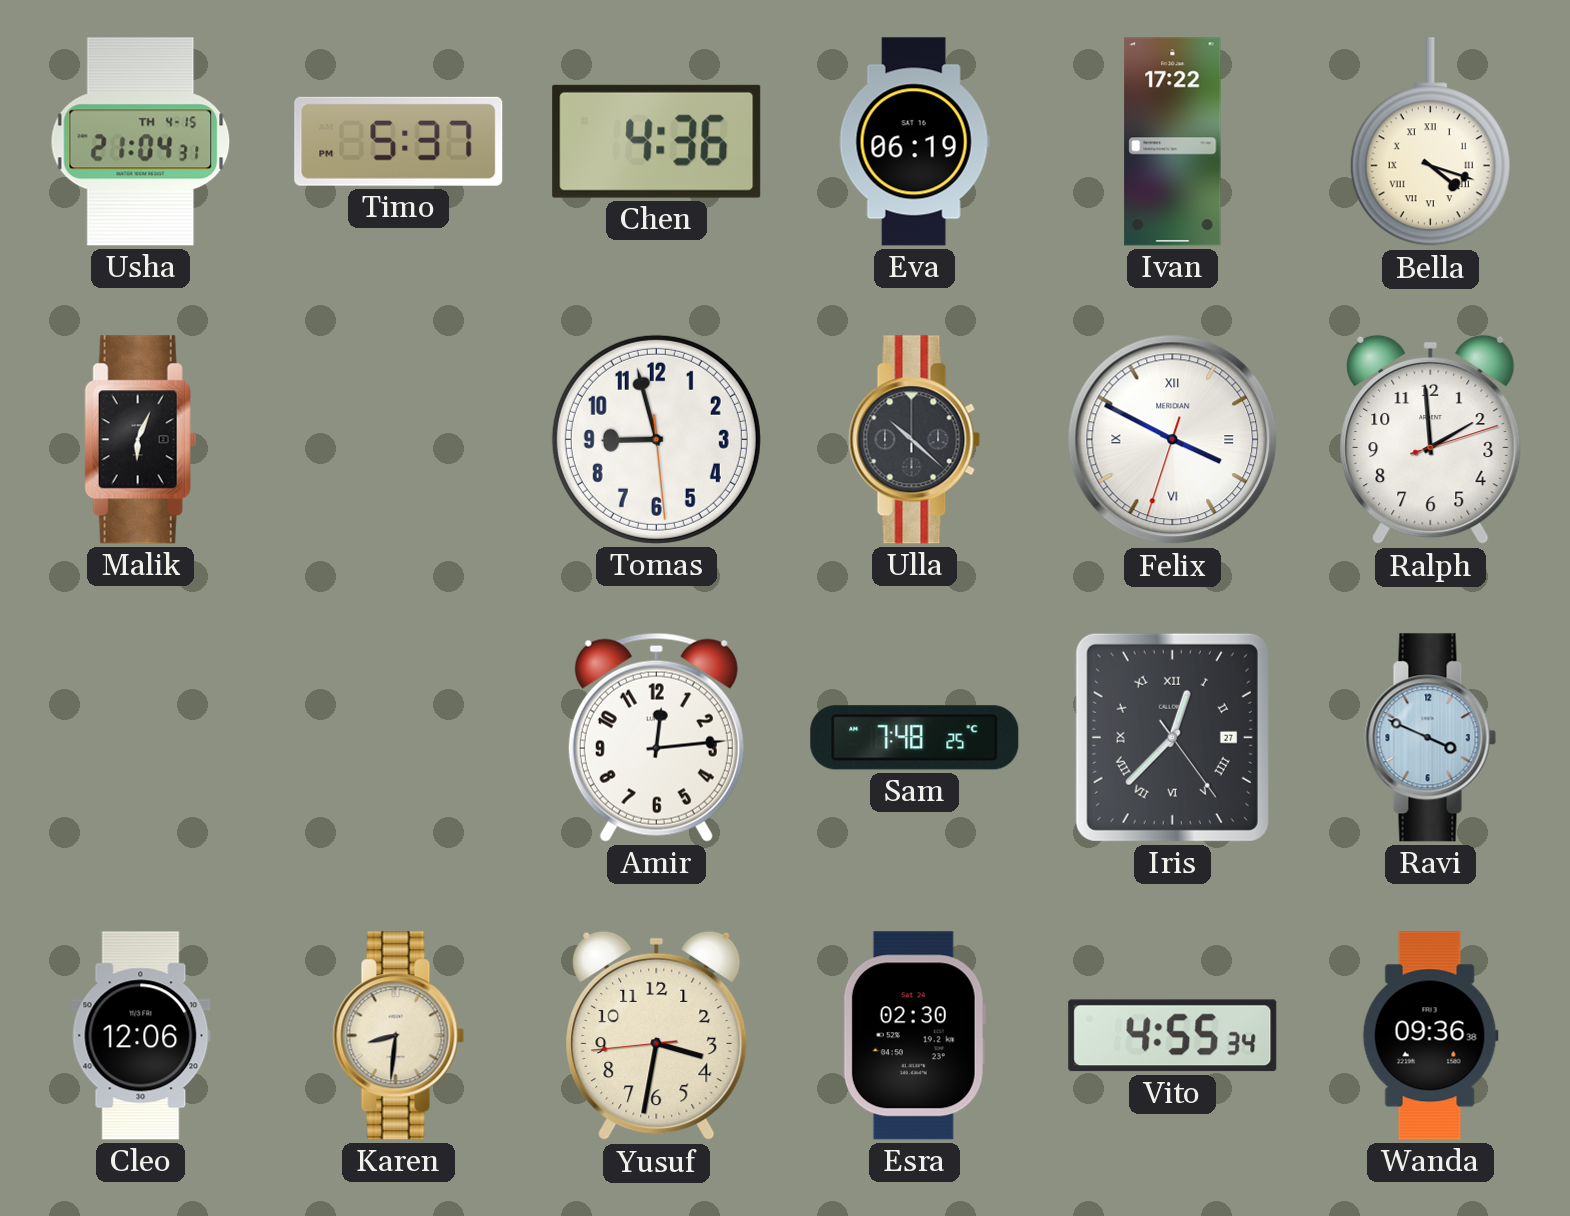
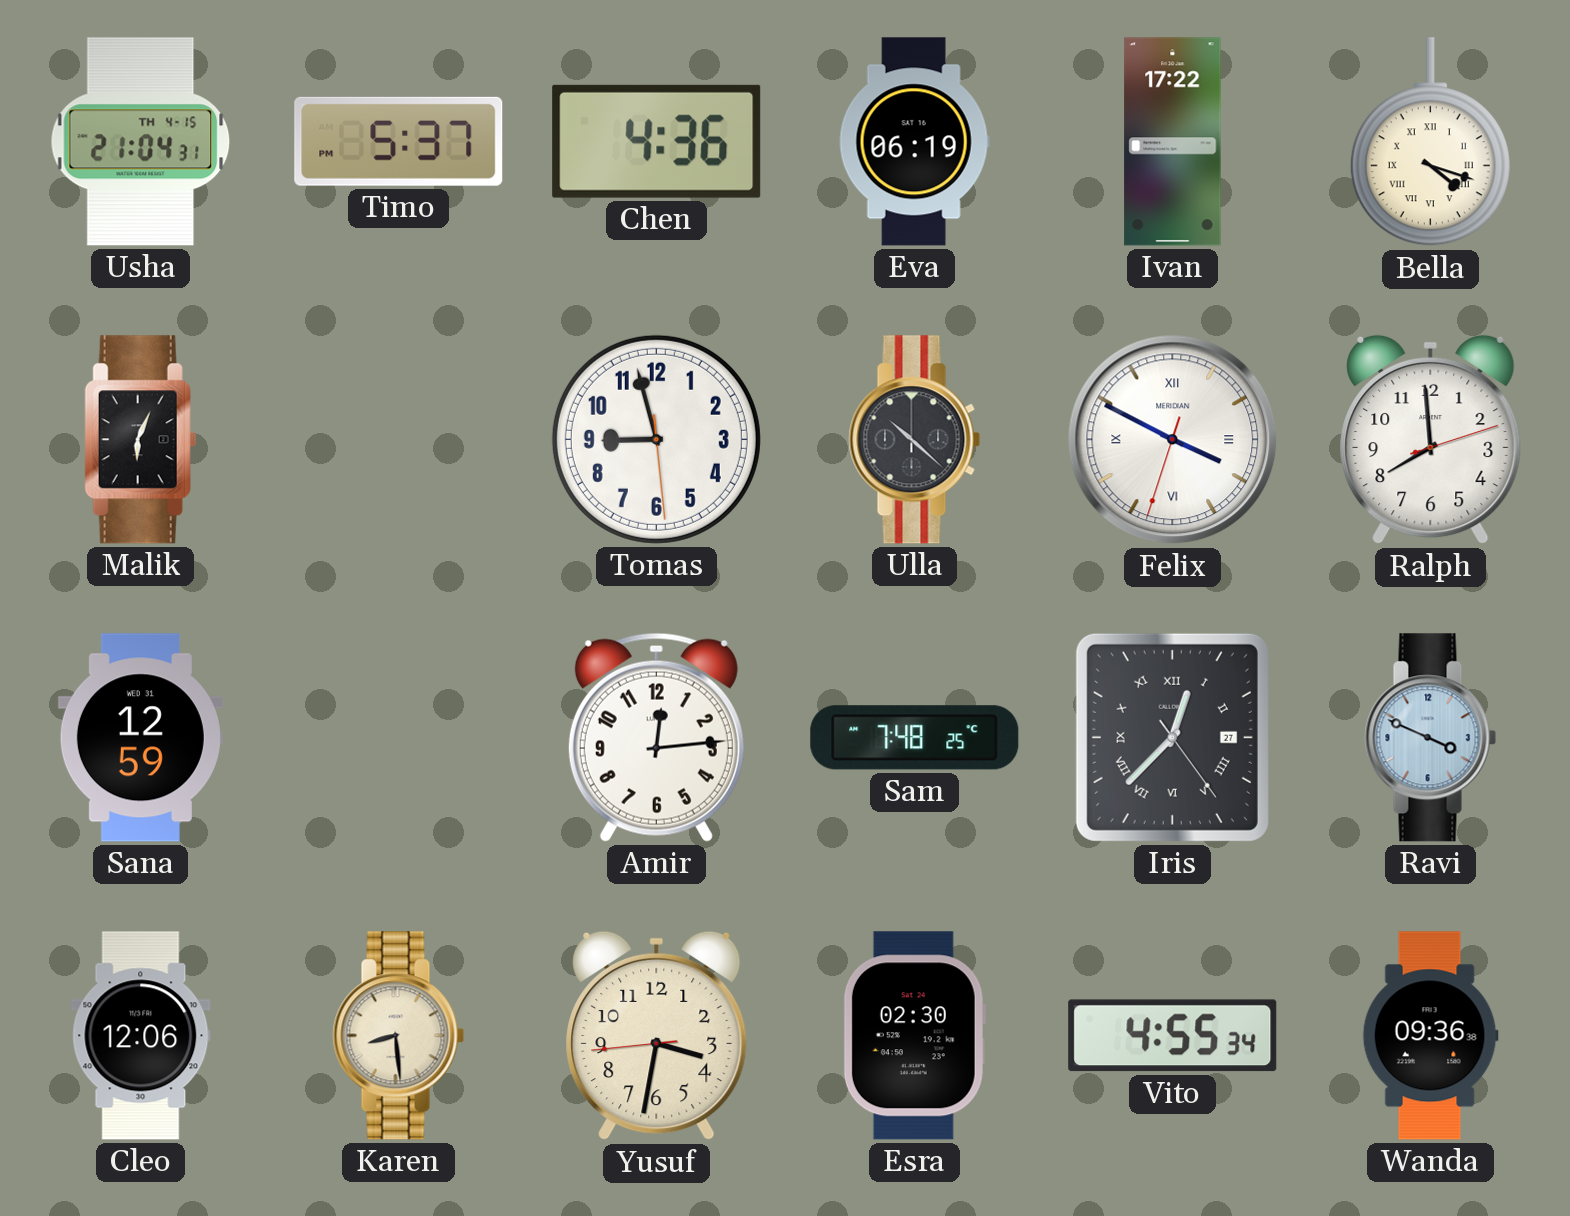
Ralph: 1:59 -> 7:59
Sana: none -> 12:59
Karen: 8:31 -> 8:29
